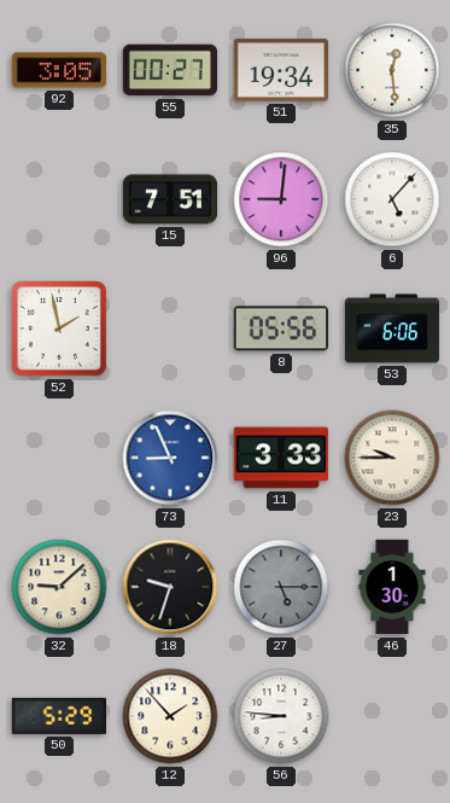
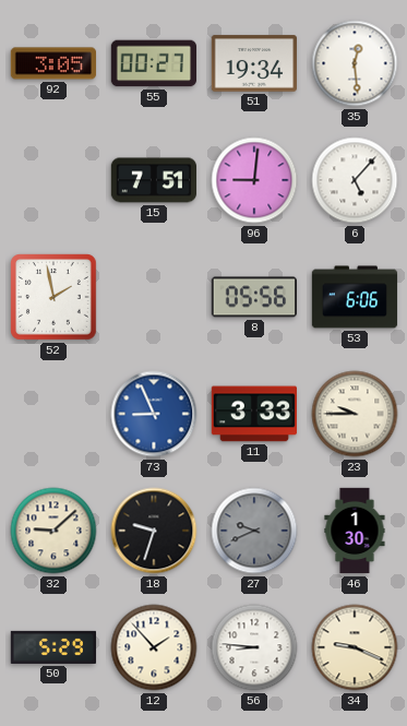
27: 5:15 -> 9:41
34: none -> 9:19
